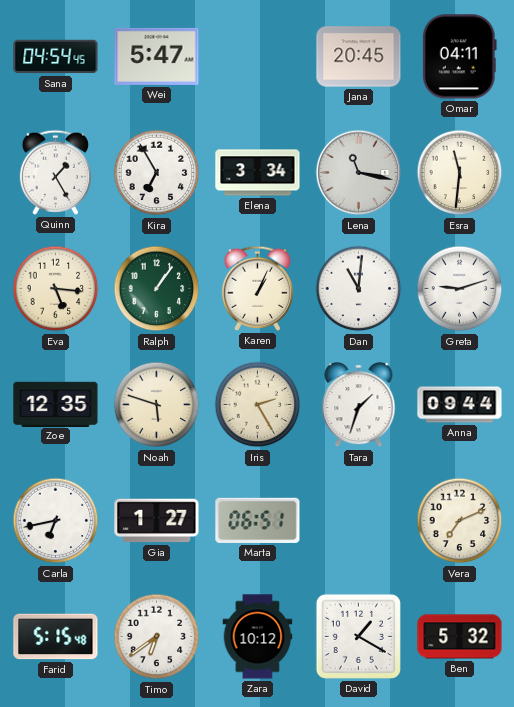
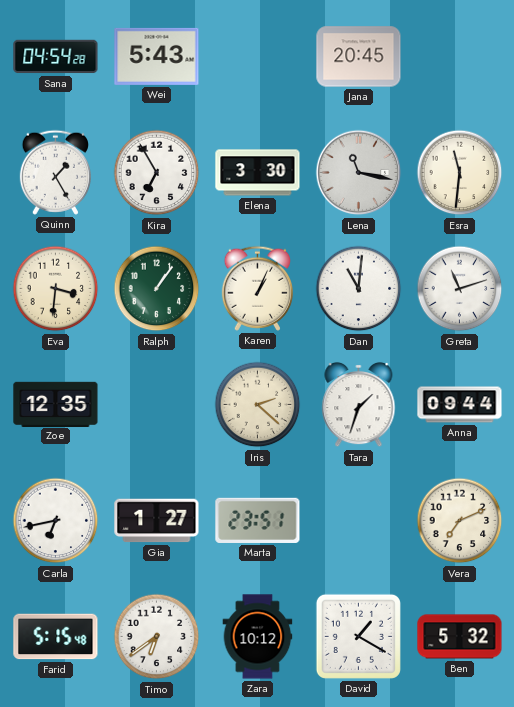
Sana: 04:54:45 -> 04:54:28
Wei: 5:47 -> 5:43
Omar: 04:11 -> none
Elena: 3:34 -> 3:30
Eva: 5:16 -> 3:31
Greta: 9:12 -> 11:12
Noah: 5:48 -> none
Iris: 2:25 -> 2:22
Marta: 06:51 -> 23:51
